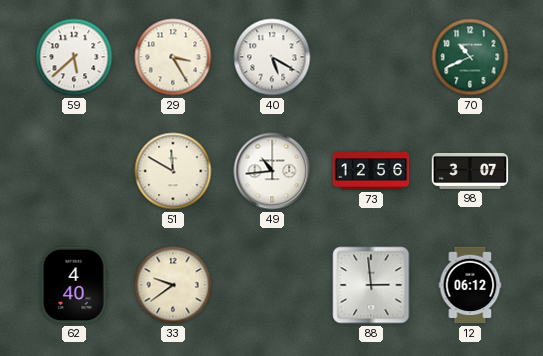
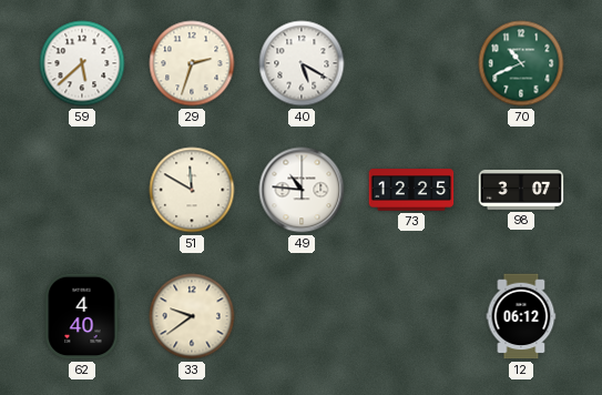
29: 3:25 -> 2:33
49: 10:44 -> 10:46
73: 12:56 -> 12:25
88: 2:59 -> none
